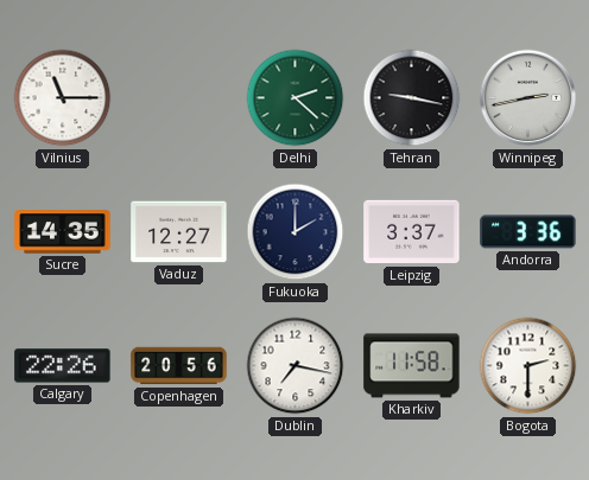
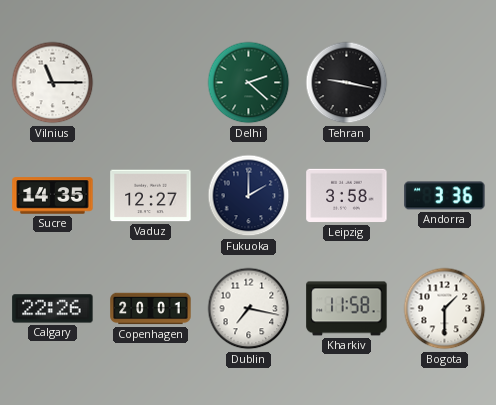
Winnipeg: 2:43 -> none
Leipzig: 3:37 -> 3:58
Copenhagen: 20:56 -> 20:01
Bogota: 2:30 -> 1:30
